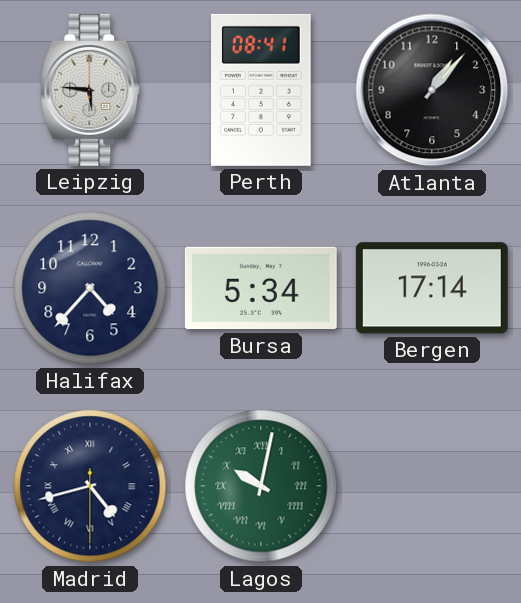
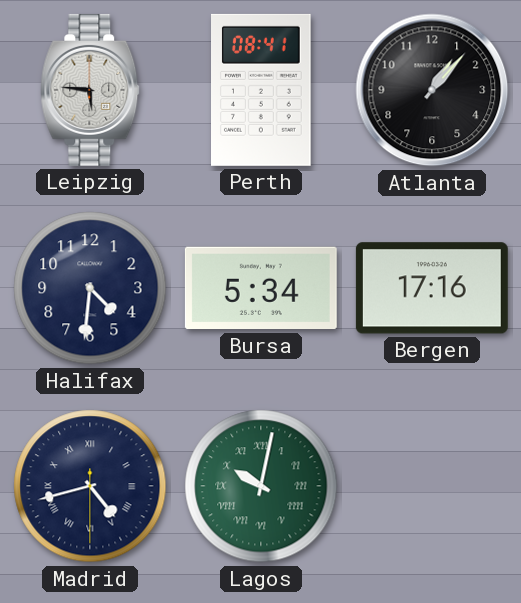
Halifax: 4:37 -> 4:31
Bergen: 17:14 -> 17:16
